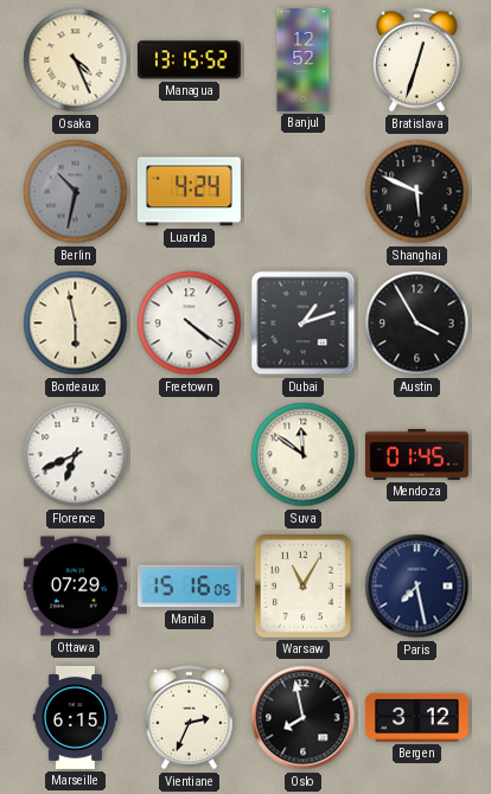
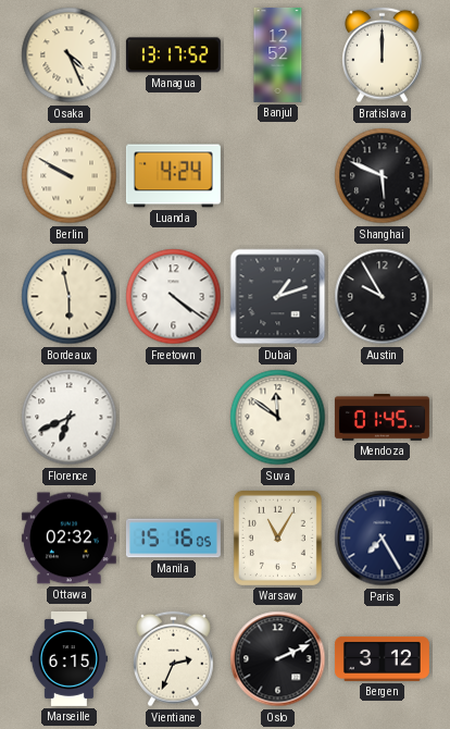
Managua: 13:15 -> 13:17
Bratislava: 12:33 -> 12:00
Berlin: 10:32 -> 9:50
Berlin dial: grey -> cream
Austin: 3:55 -> 9:55
Ottawa: 07:29 -> 02:32
Paris: 7:28 -> 7:25
Oslo: 7:58 -> 2:11
